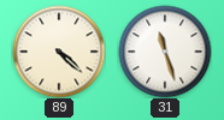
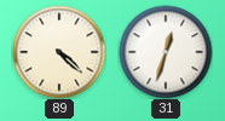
31: 11:27 -> 12:33
